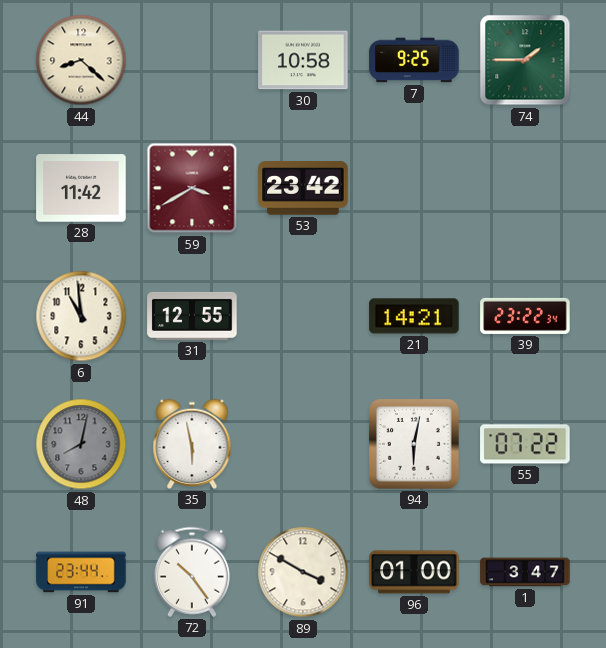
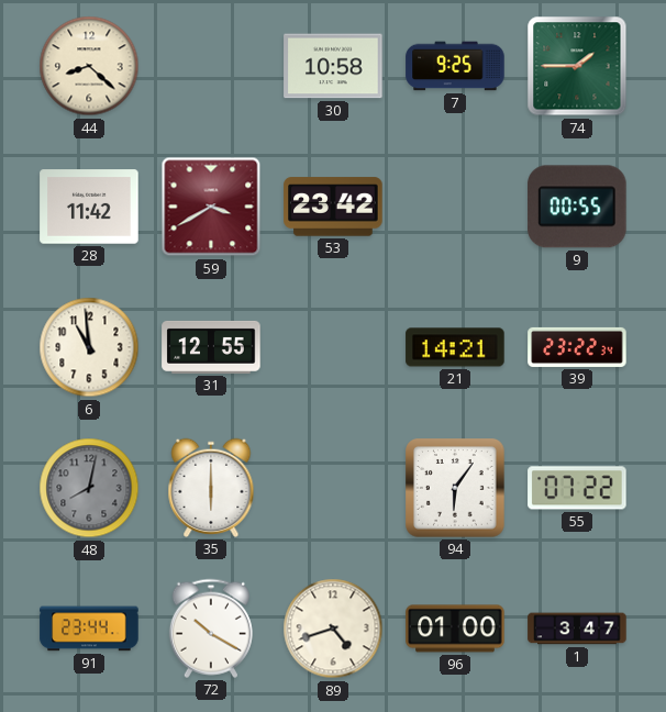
9: none -> 00:55
35: 5:58 -> 6:00
94: 6:02 -> 6:06
72: 10:24 -> 10:20
89: 3:50 -> 4:42
